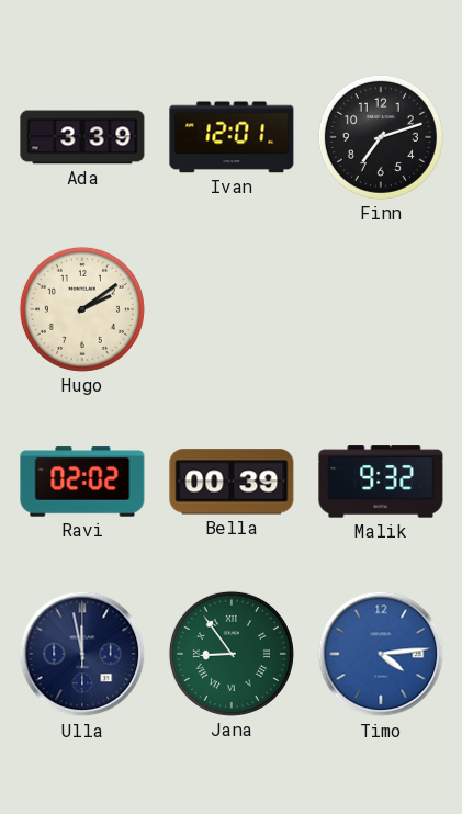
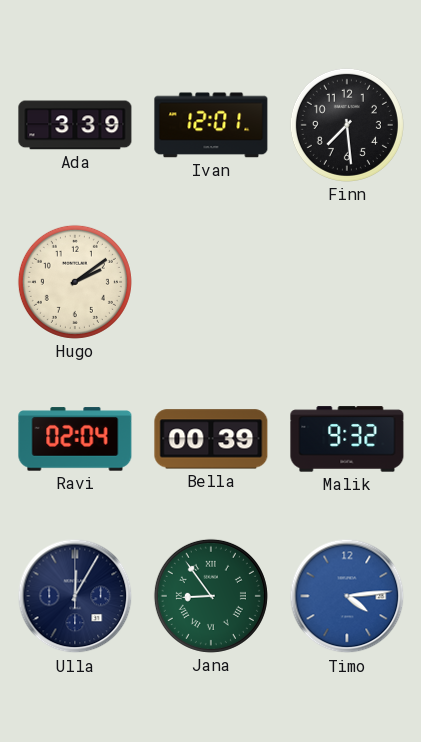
Finn: 7:12 -> 7:29
Ravi: 02:02 -> 02:04
Ulla: 11:58 -> 12:05
